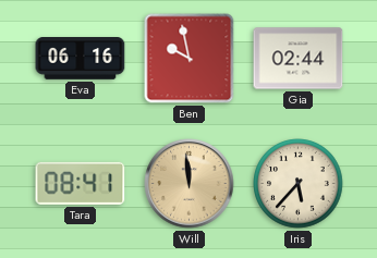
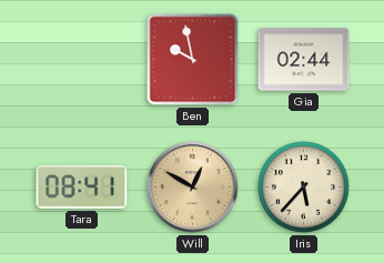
Eva: 06:16 -> none
Will: 11:59 -> 12:50
